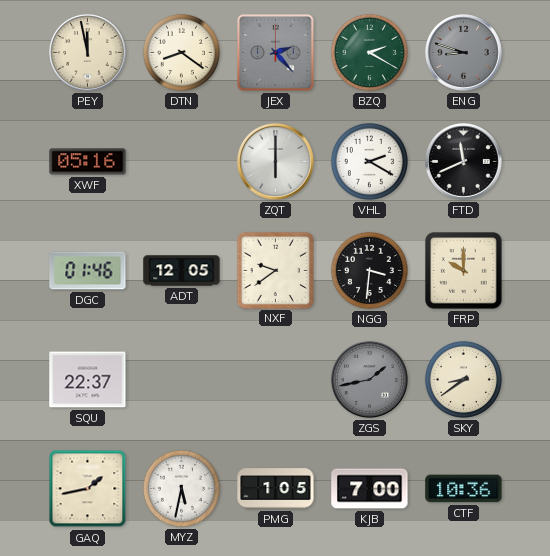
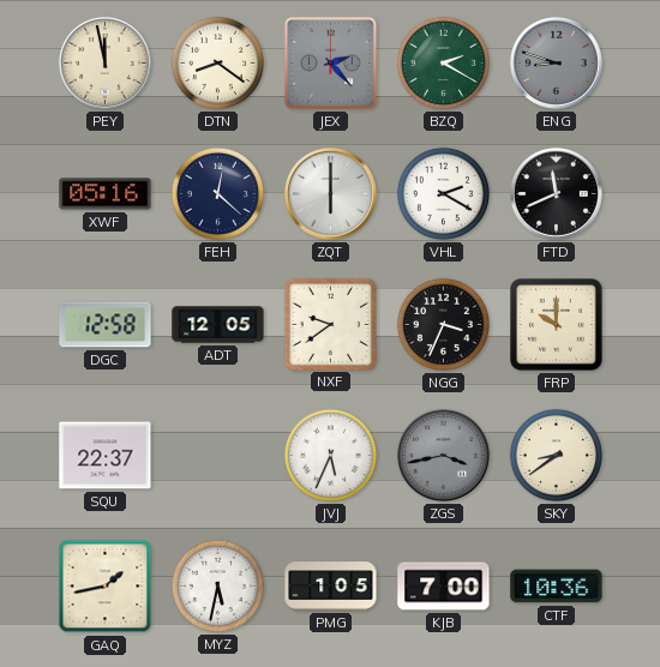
FEH: none -> 12:22
DGC: 01:46 -> 12:58
NGG: 3:31 -> 3:34
JVJ: none -> 5:34
ZGS: 1:43 -> 3:43
